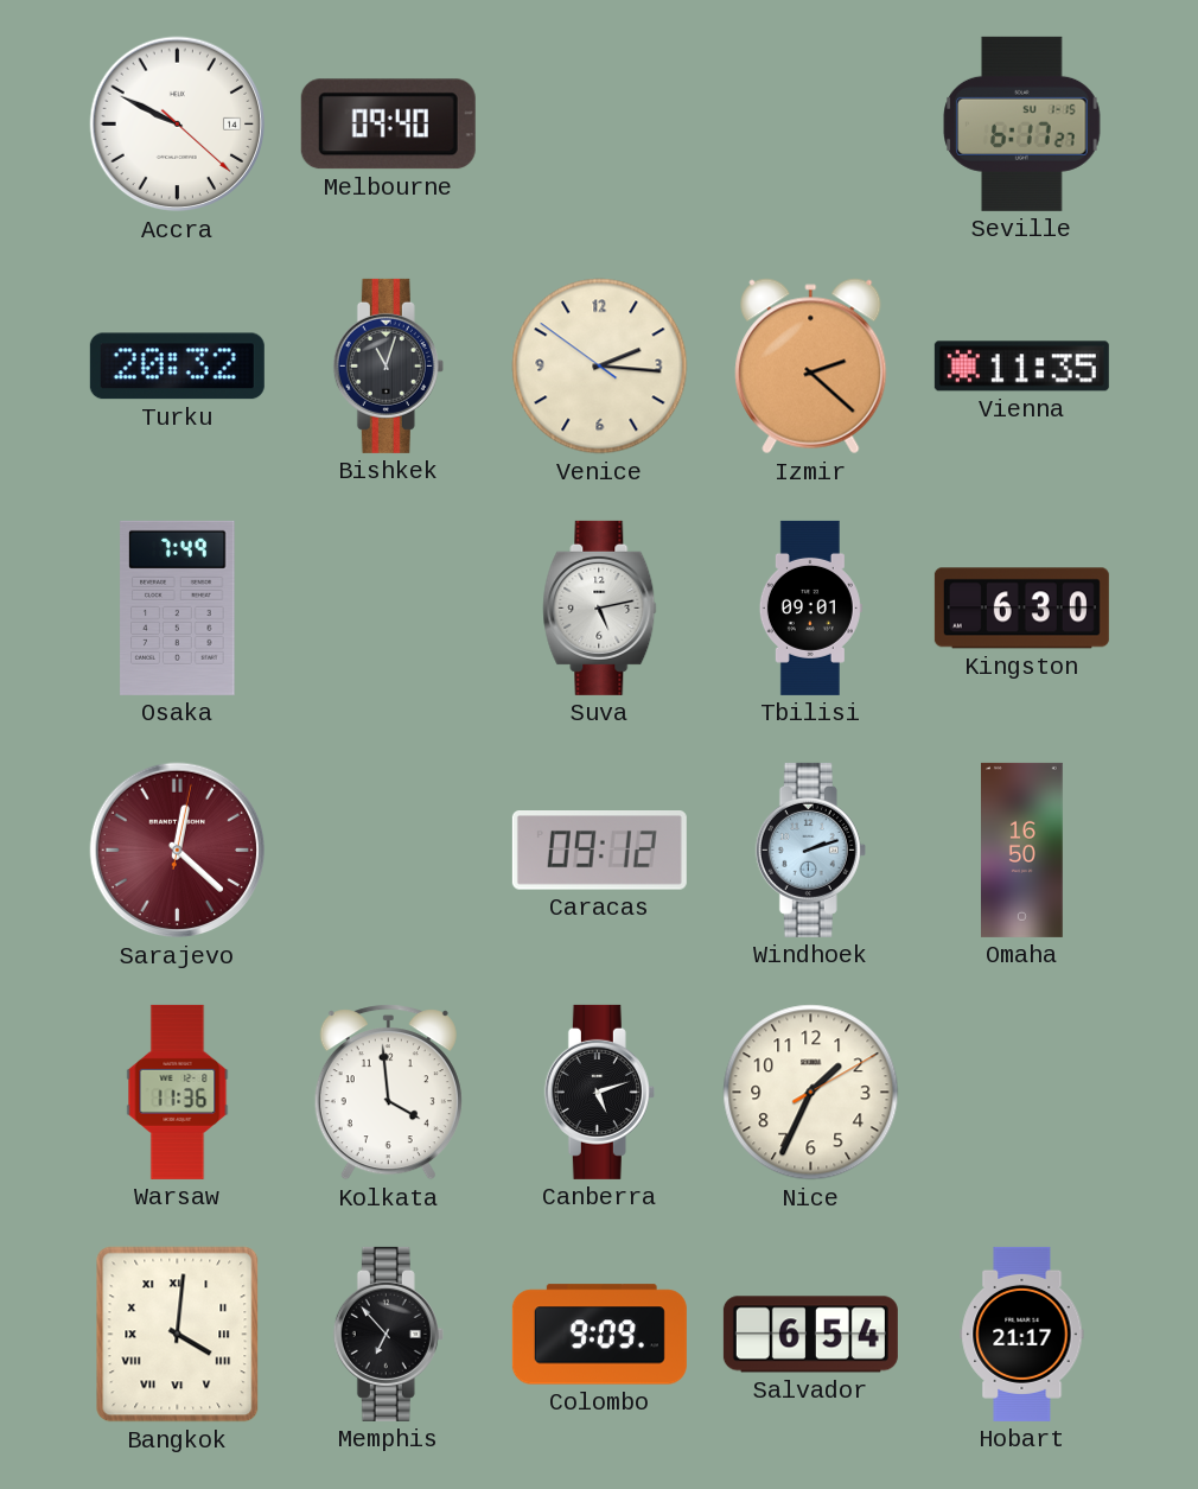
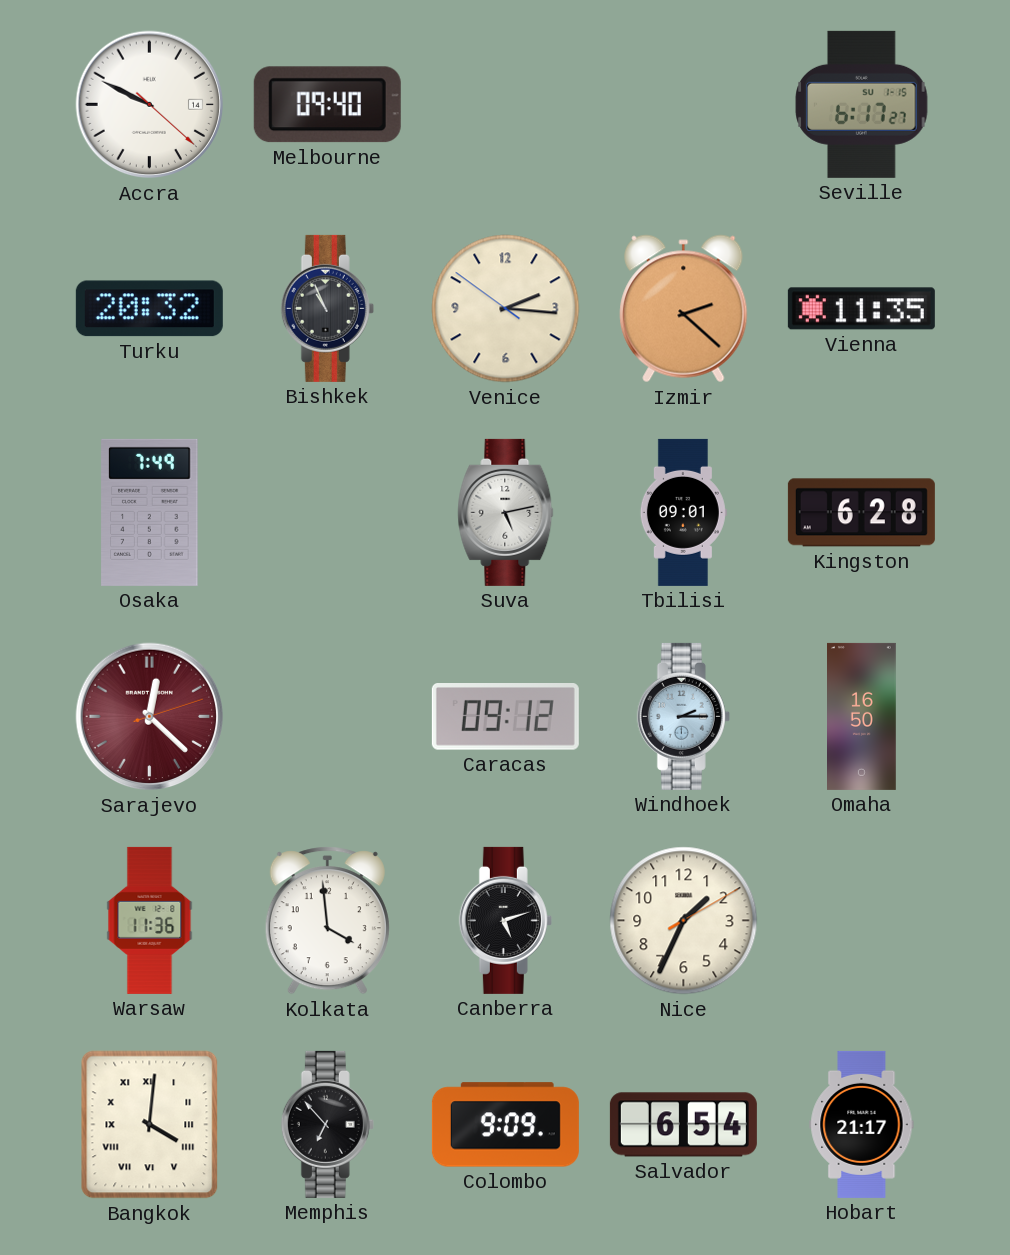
Bishkek: 11:03 -> 10:56
Kingston: 6:30 -> 6:28
Sarajevo: 12:22:02 -> 12:22:12
Windhoek: 2:12 -> 2:15
